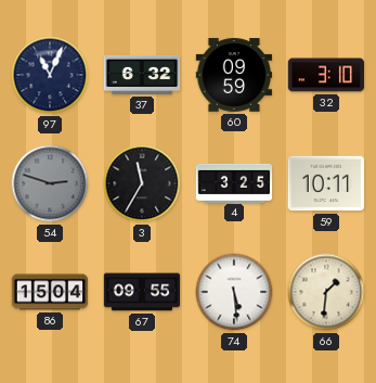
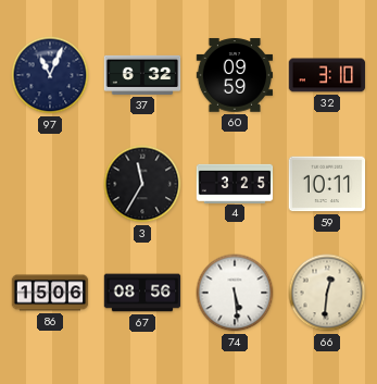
54: 2:48 -> none
86: 15:04 -> 15:06
67: 09:55 -> 08:56
66: 1:31 -> 12:31
